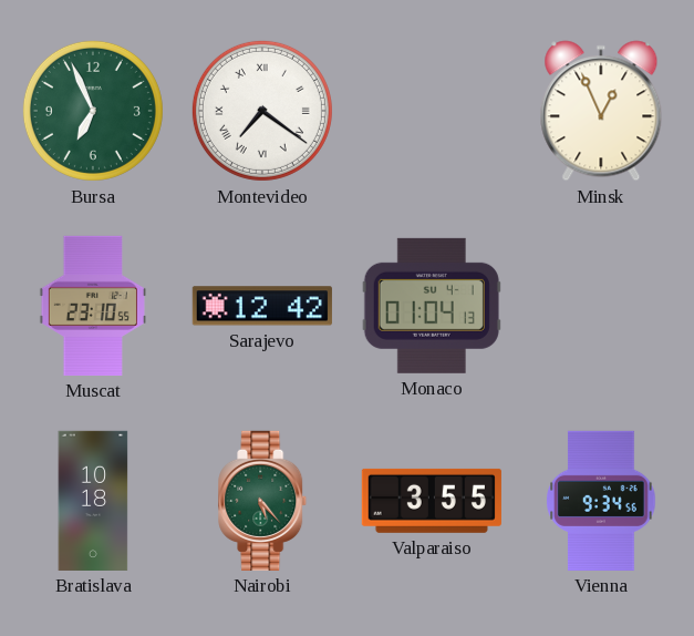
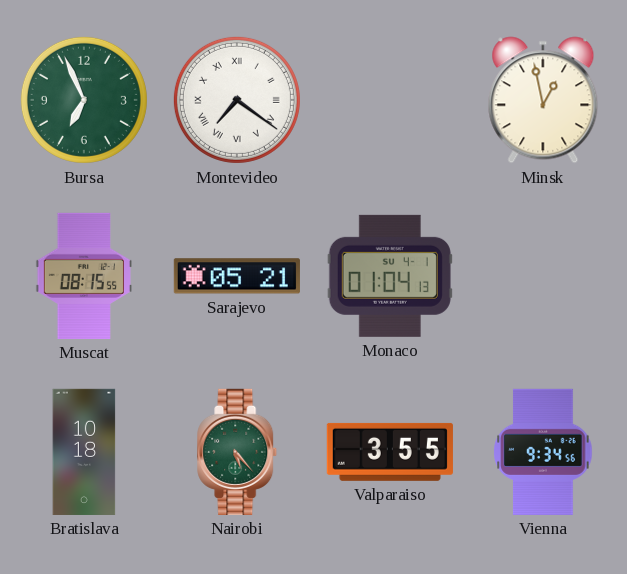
Minsk: 12:56 -> 12:58
Muscat: 23:10 -> 08:15
Sarajevo: 12:42 -> 05:21
